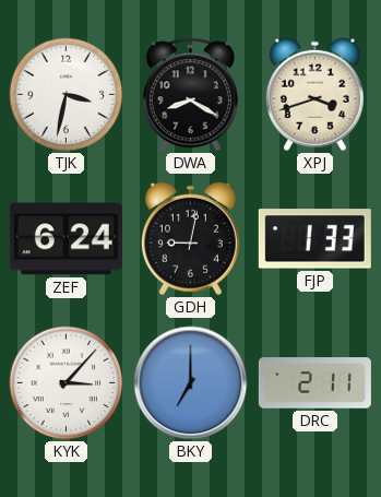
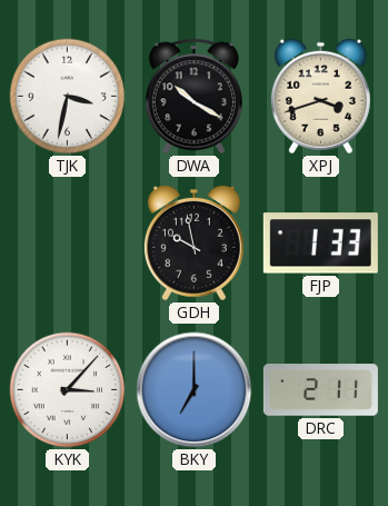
DWA: 8:20 -> 10:20
ZEF: 6:24 -> none
GDH: 9:02 -> 9:58
